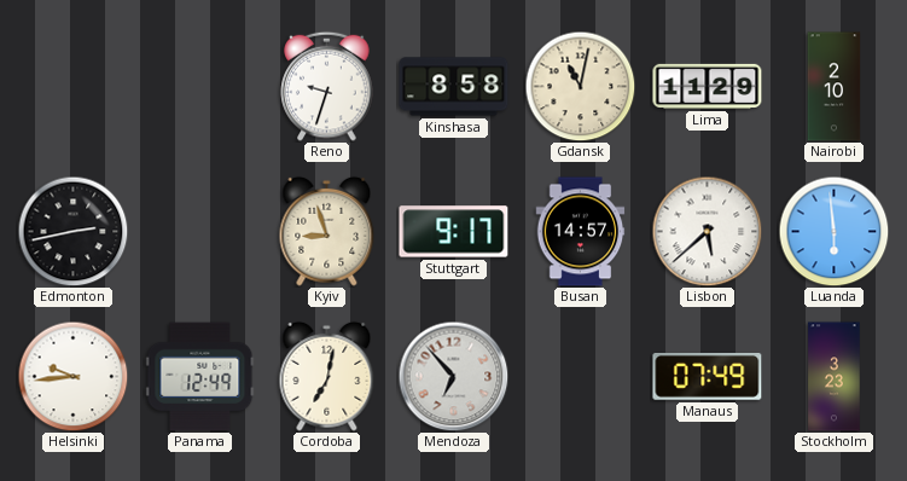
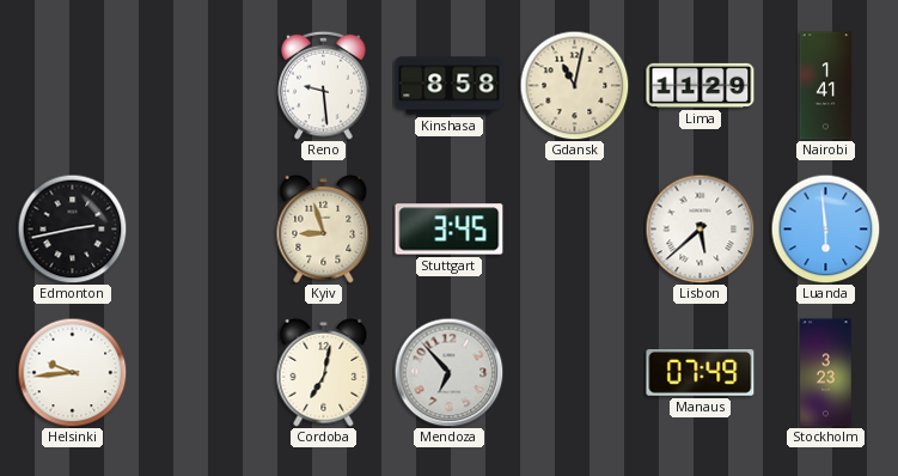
Reno: 9:33 -> 9:29
Nairobi: 2:10 -> 1:41
Stuttgart: 9:17 -> 3:45
Busan: 14:57 -> none
Panama: 12:49 -> none
